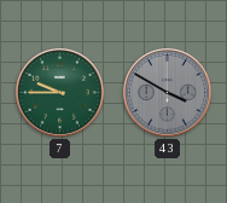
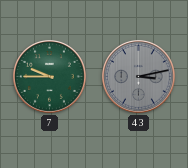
43: 3:50 -> 3:13
